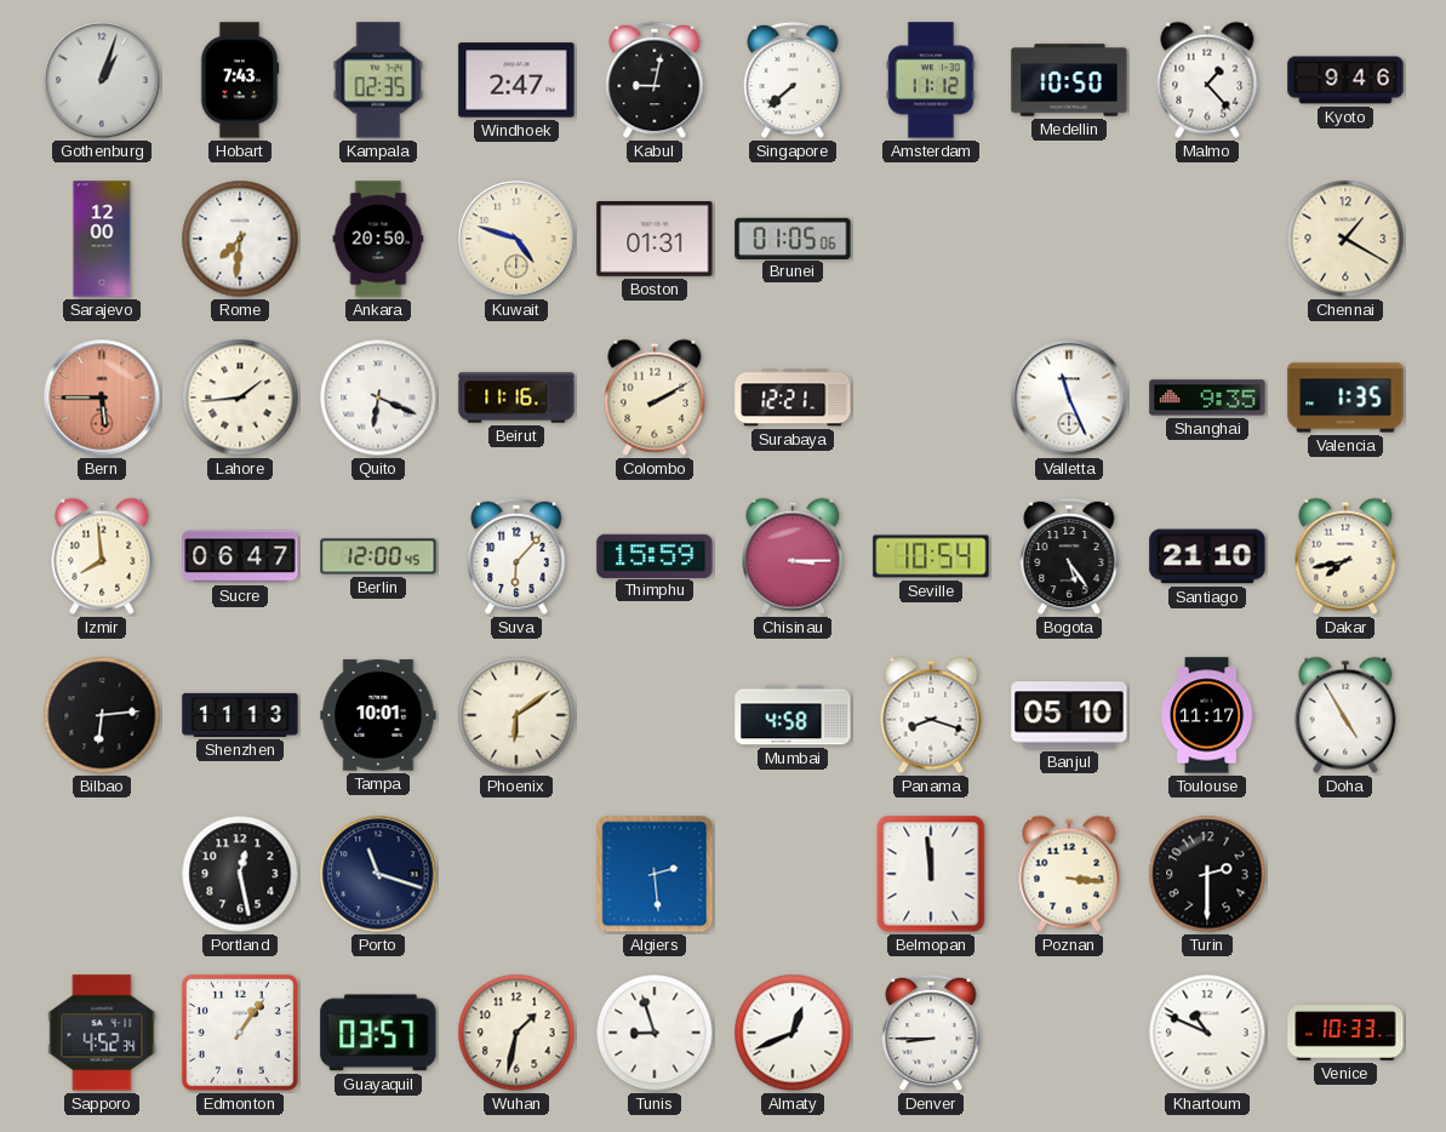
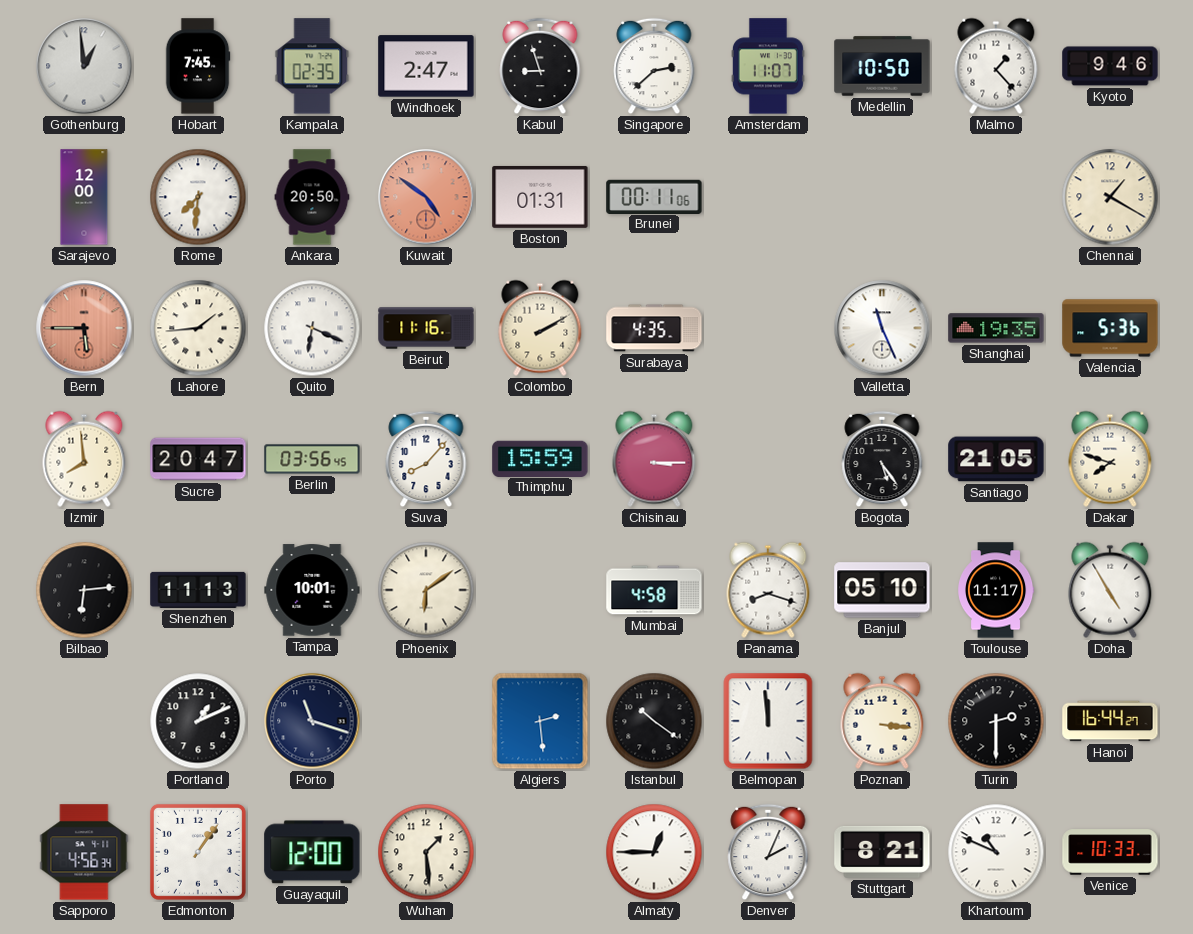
Gothenburg: 1:03 -> 12:59
Hobart: 7:43 -> 7:45
Kabul: 9:02 -> 8:57
Singapore: 7:38 -> 2:38
Amsterdam: 11:12 -> 11:07
Kuwait: 4:48 -> 4:51
Kuwait dial: cream -> salmon
Brunei: 01:05 -> 00:11
Surabaya: 12:21 -> 4:35
Shanghai: 9:35 -> 19:35
Valencia: 1:35 -> 5:36
Sucre: 06:47 -> 20:47
Berlin: 12:00 -> 03:56
Suva: 6:07 -> 8:07
Seville: 10:54 -> none
Santiago: 21:10 -> 21:05
Dakar: 7:43 -> 7:48
Portland: 12:28 -> 1:11
Istanbul: none -> 10:21
Hanoi: none -> 16:44
Sapporo: 4:52 -> 4:56
Guayaquil: 03:57 -> 12:00
Wuhan: 1:32 -> 1:29
Tunis: 8:57 -> none
Almaty: 12:41 -> 12:45
Denver: 8:45 -> 2:04
Stuttgart: none -> 8:21
